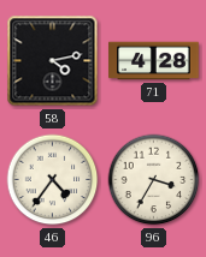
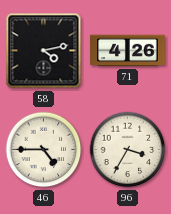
71: 4:28 -> 4:26
46: 4:36 -> 4:45
